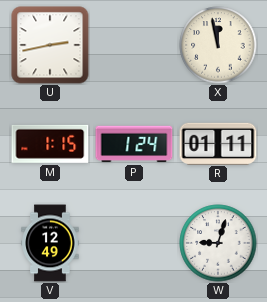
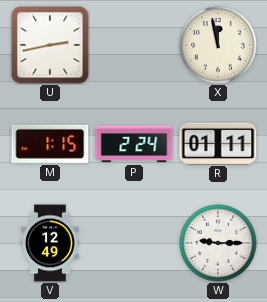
P: 1:24 -> 2:24
W: 9:03 -> 9:15
